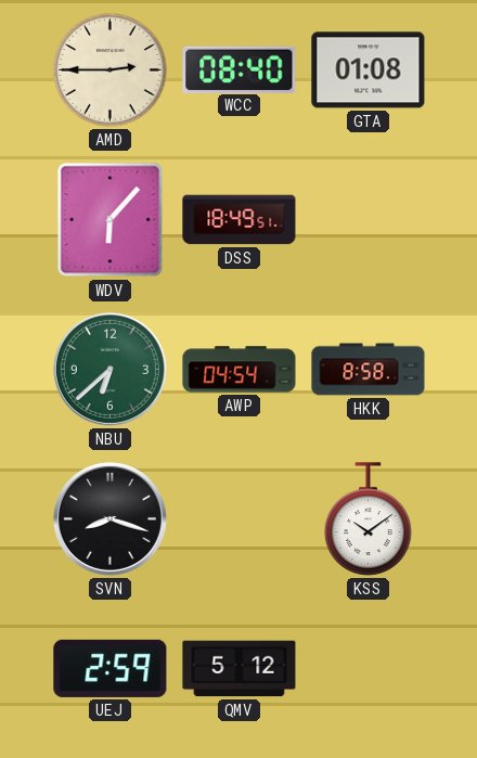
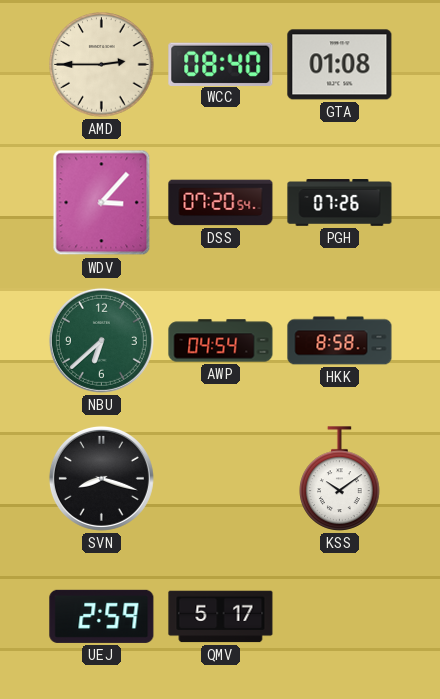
WDV: 6:07 -> 3:07
DSS: 18:49 -> 07:20
PGH: none -> 07:26
QMV: 5:12 -> 5:17
